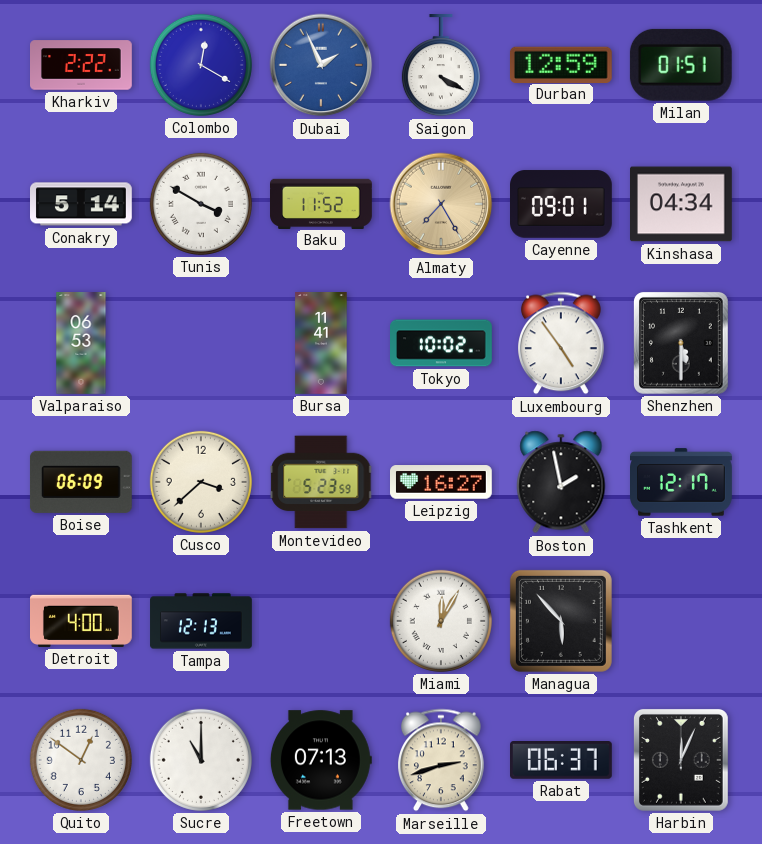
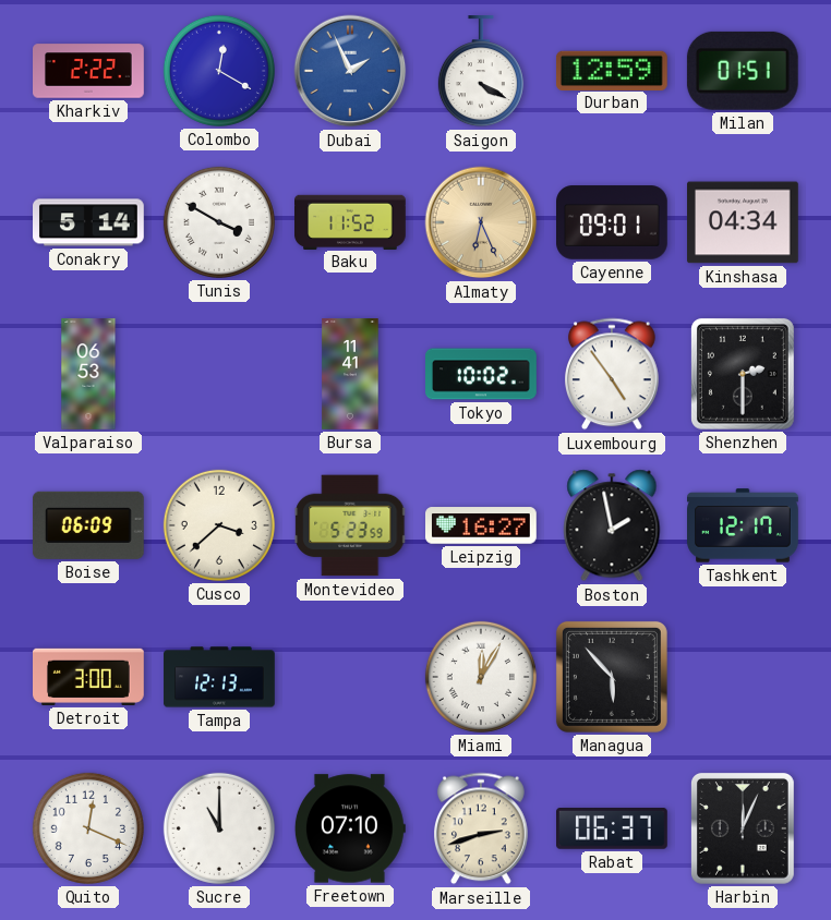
Almaty: 7:25 -> 6:26
Shenzhen: 5:30 -> 2:30
Detroit: 4:00 -> 3:00
Quito: 12:51 -> 12:19
Freetown: 07:13 -> 07:10
